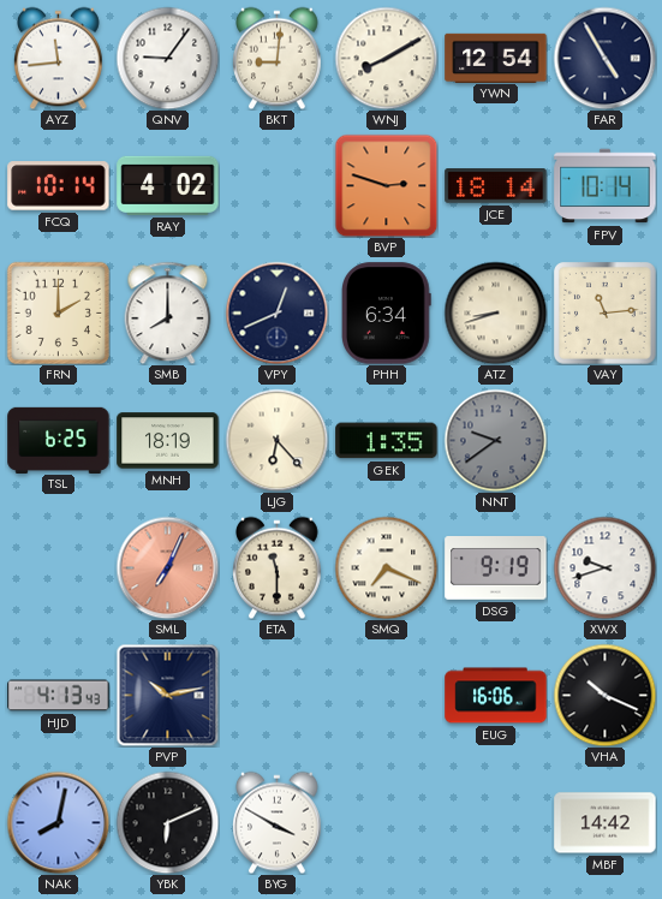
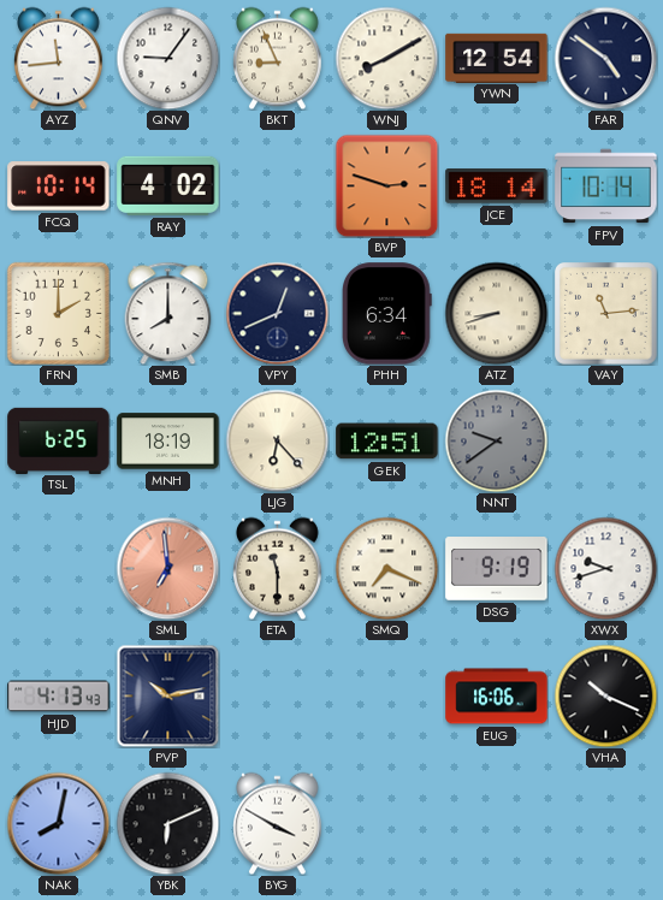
BKT: 9:01 -> 8:56
FAR: 4:55 -> 4:51
GEK: 1:35 -> 12:51
SML: 7:04 -> 6:59
MBF: 14:42 -> none
